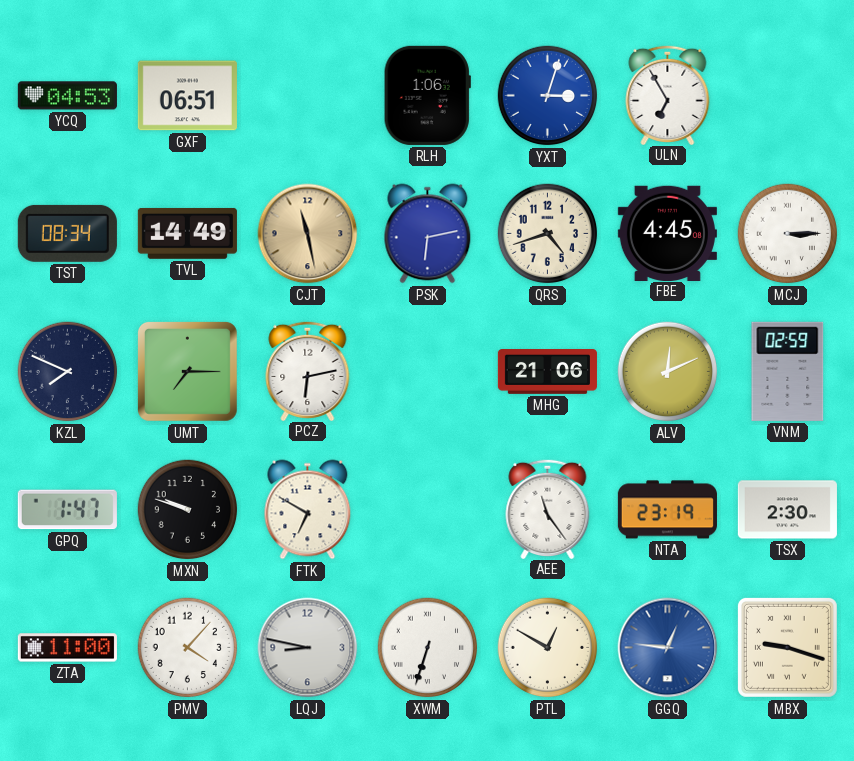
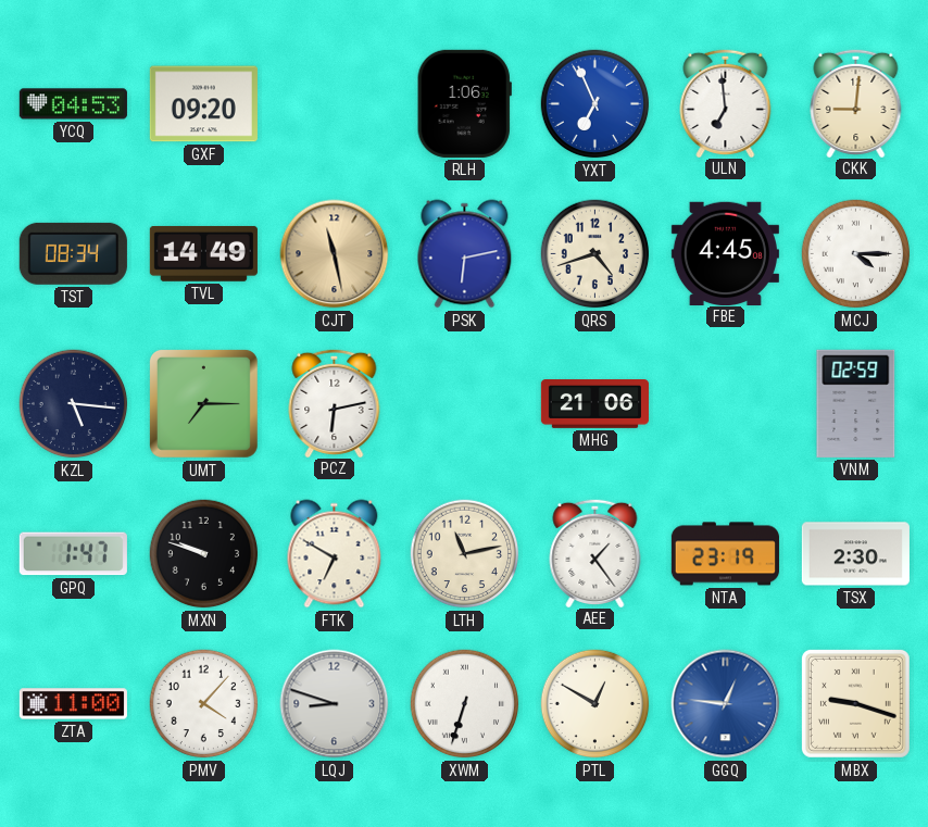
GXF: 06:51 -> 09:20
YXT: 3:03 -> 6:56
ULN: 6:55 -> 6:59
CKK: none -> 9:01
MCJ: 3:15 -> 4:15
KZL: 7:49 -> 5:16
ALV: 12:11 -> none
LTH: none -> 11:13
AEE: 11:24 -> 1:24
LQJ: 8:47 -> 8:48
